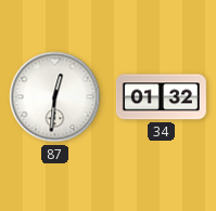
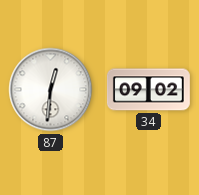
34: 01:32 -> 09:02
